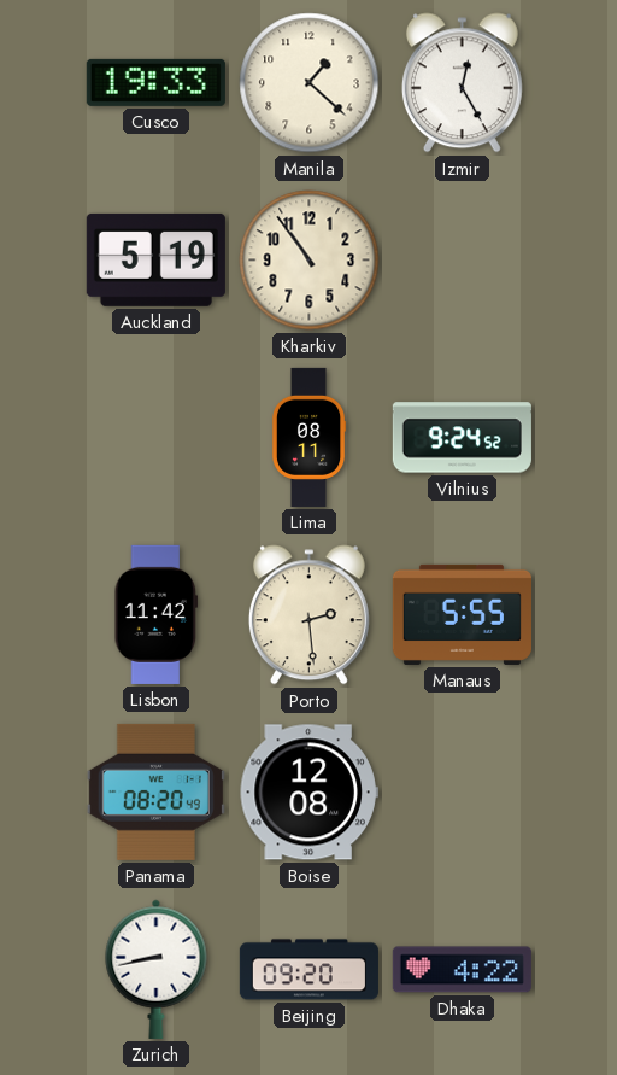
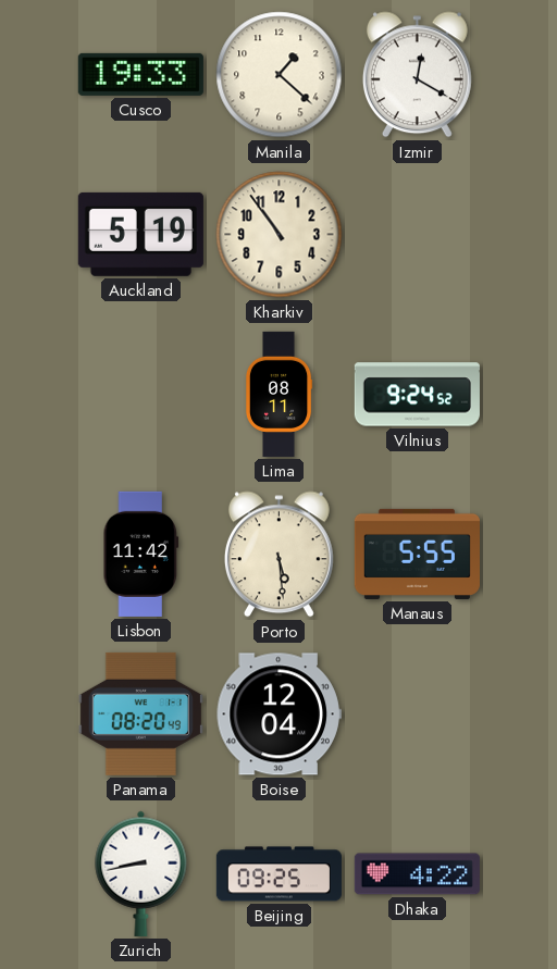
Izmir: 12:25 -> 12:20
Porto: 2:29 -> 5:29
Boise: 12:08 -> 12:04
Beijing: 09:20 -> 09:25
